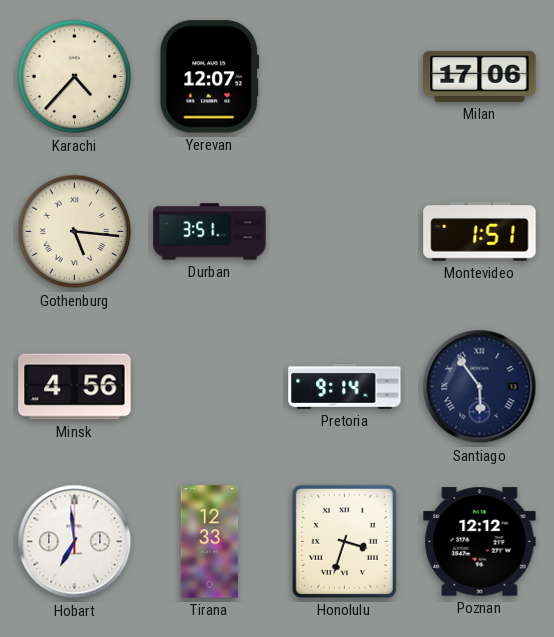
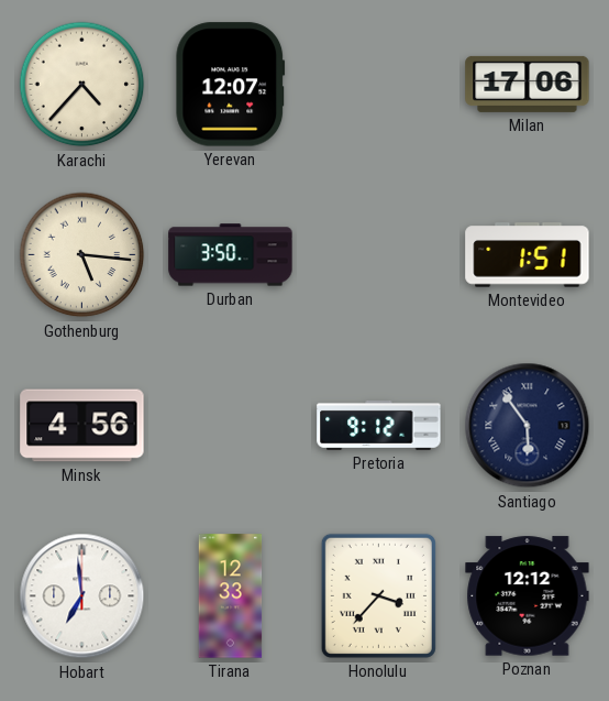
Durban: 3:51 -> 3:50
Pretoria: 9:14 -> 9:12
Honolulu: 3:33 -> 3:37
